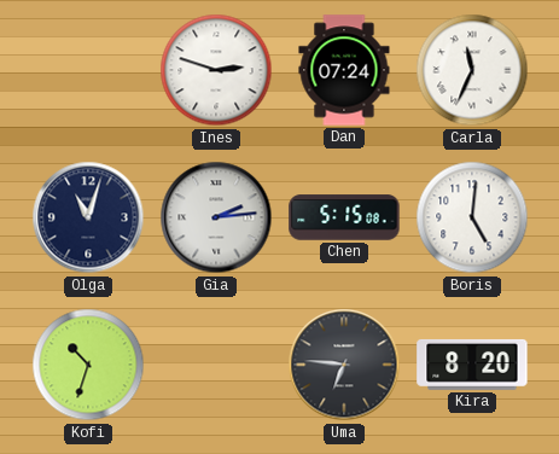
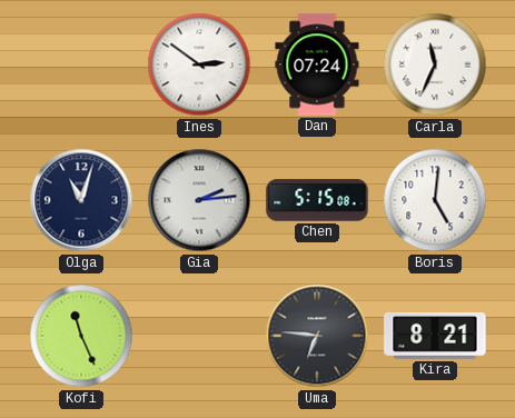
Ines: 2:48 -> 2:51
Kofi: 10:33 -> 11:26
Kira: 8:20 -> 8:21
